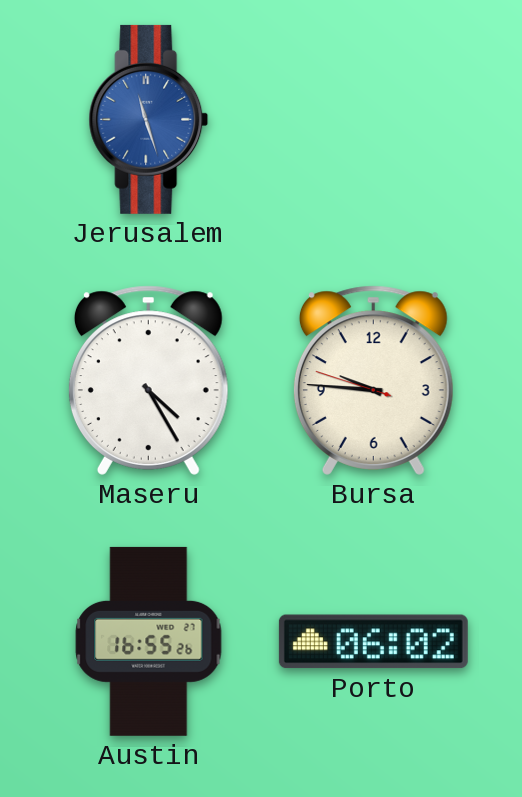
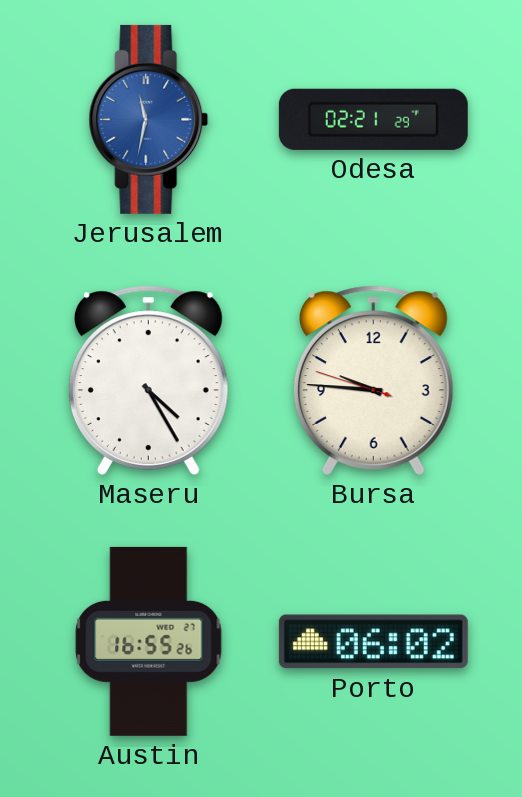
Jerusalem: 11:27 -> 11:32
Odesa: none -> 02:21
